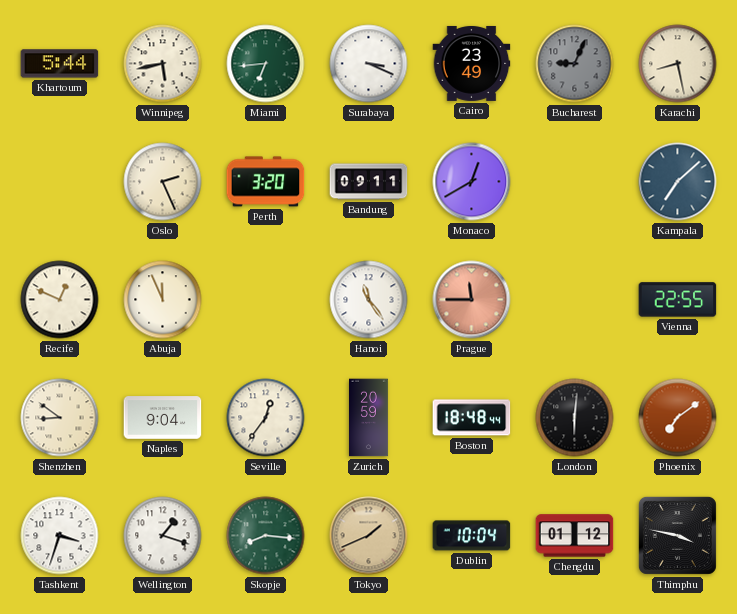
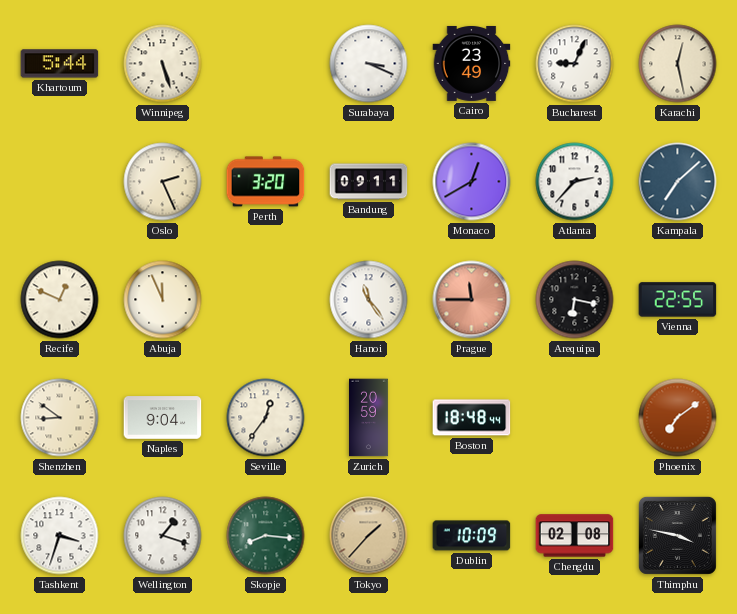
Winnipeg: 5:43 -> 5:27
Miami: 6:44 -> none
Bucharest dial: grey -> white
Karachi: 8:28 -> 12:28
Atlanta: none -> 2:37
Arequipa: none -> 6:17
London: 6:01 -> none
Tokyo: 1:41 -> 1:37
Dublin: 10:04 -> 10:09
Chengdu: 01:12 -> 02:08
